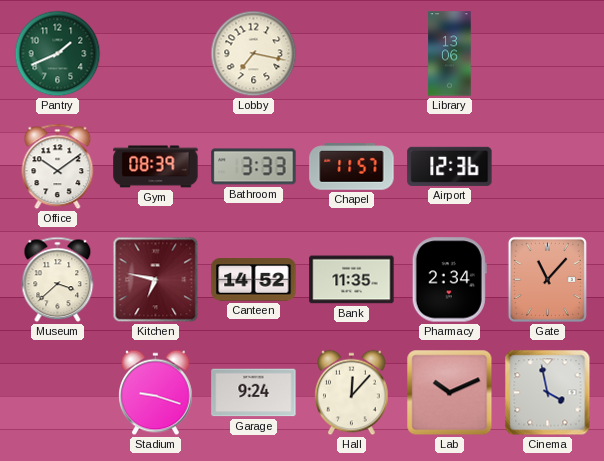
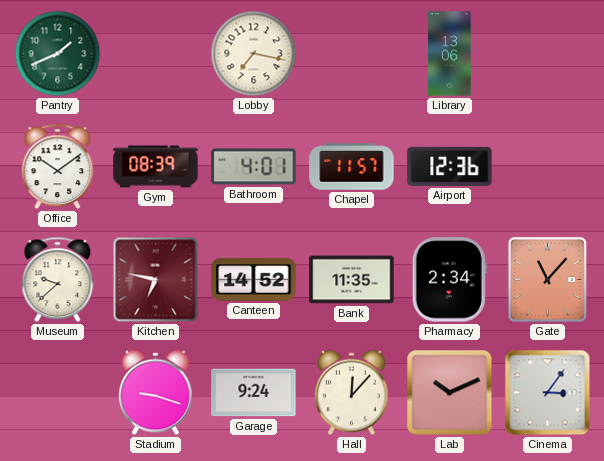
Bathroom: 3:33 -> 4:01
Museum: 3:38 -> 9:38
Cinema: 3:58 -> 3:06
